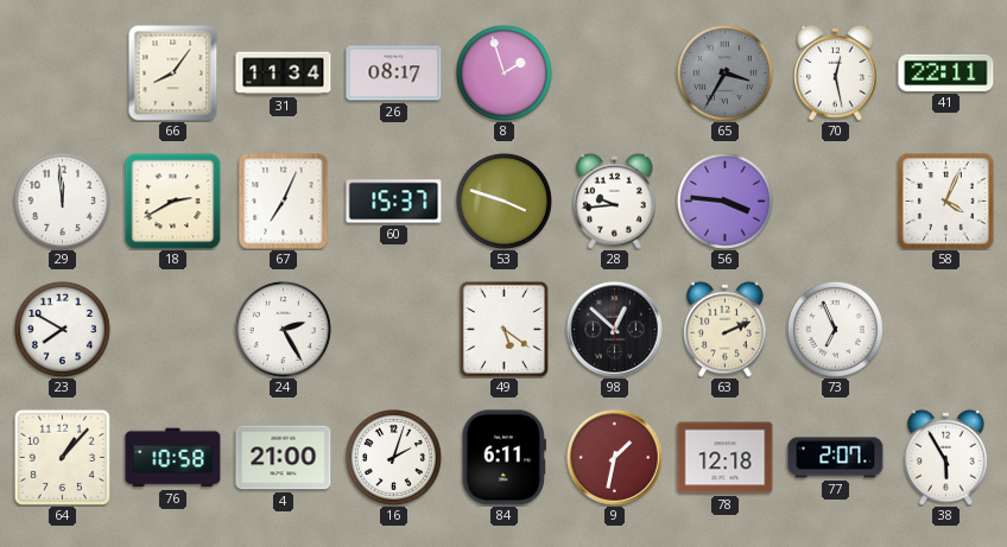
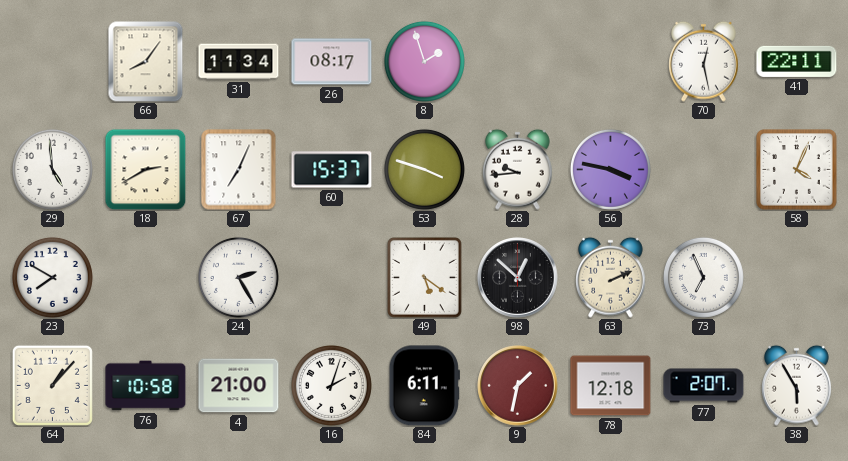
65: 3:35 -> none
29: 11:59 -> 4:59
56: 3:46 -> 3:47
